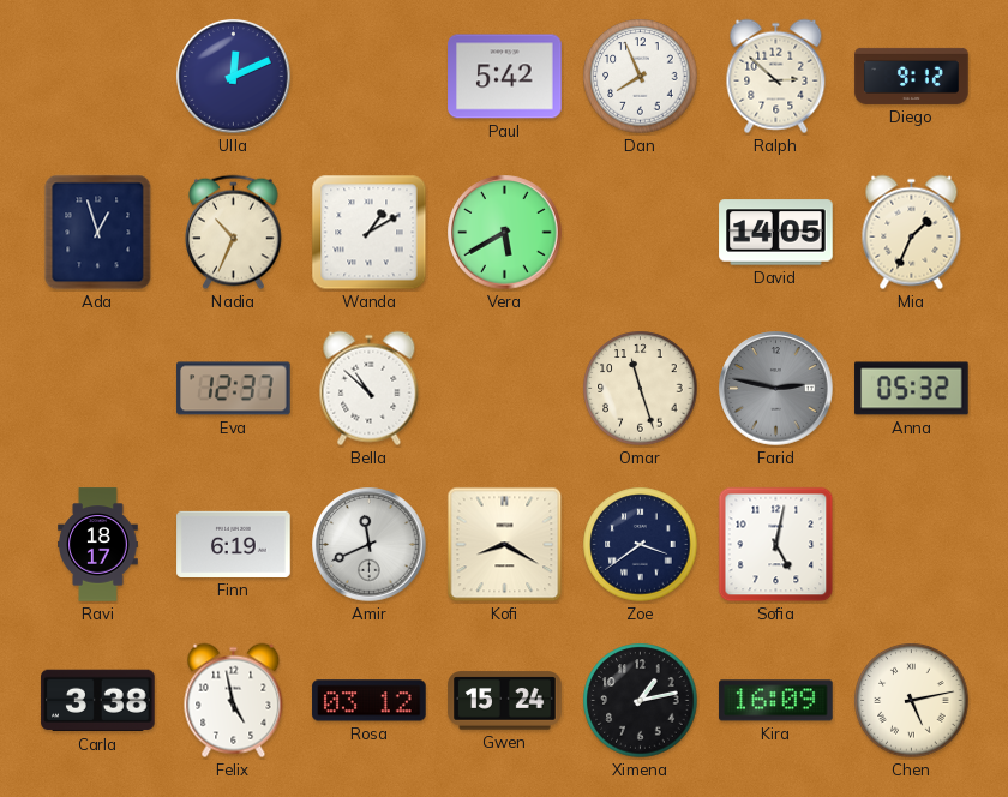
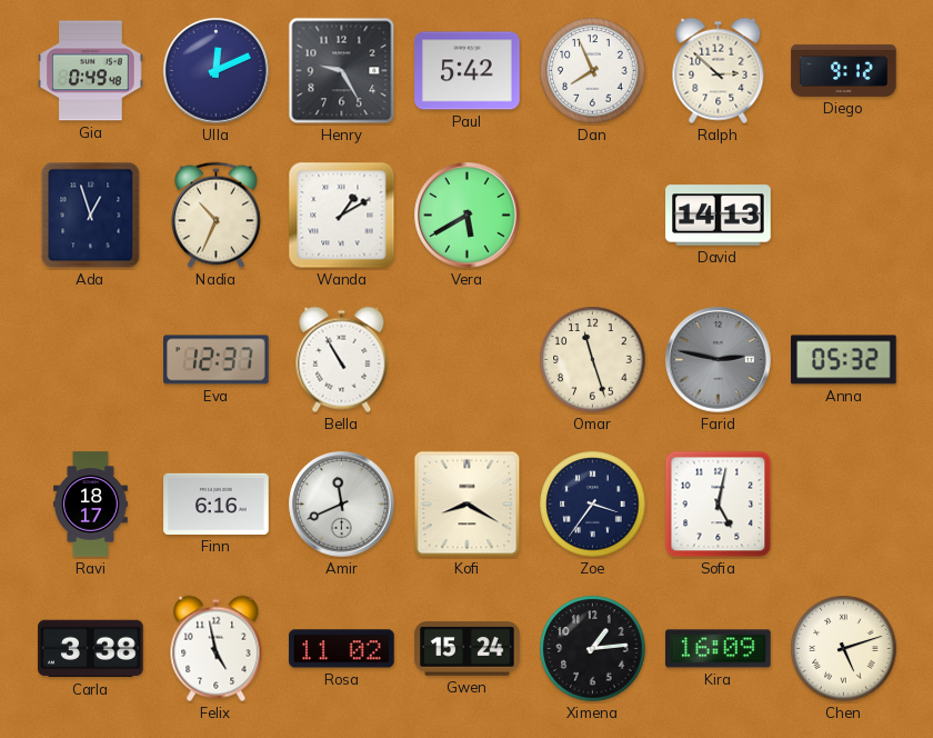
Gia: none -> 0:49
Henry: none -> 9:25
David: 14:05 -> 14:13
Mia: 1:34 -> none
Bella: 10:52 -> 10:55
Finn: 6:19 -> 6:16
Zoe: 3:39 -> 3:36
Rosa: 03:12 -> 11:02
Ximena: 1:13 -> 1:14
Chen: 5:13 -> 5:12
